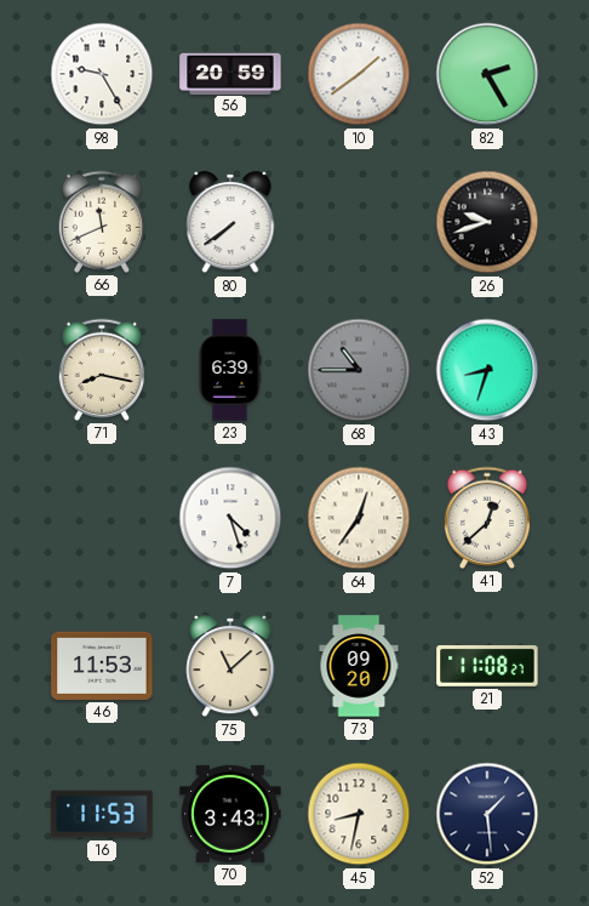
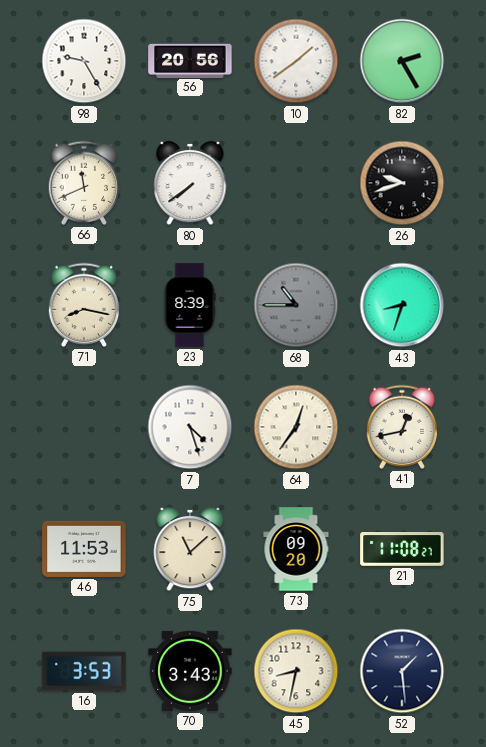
56: 20:59 -> 20:56
23: 6:39 -> 8:39
41: 12:38 -> 12:43
16: 11:53 -> 3:53
